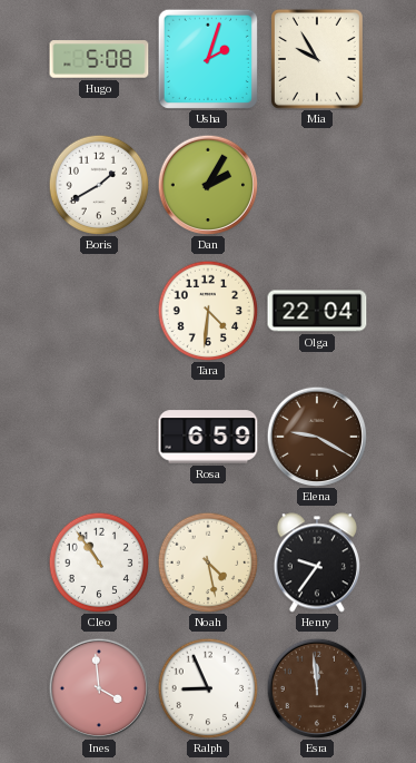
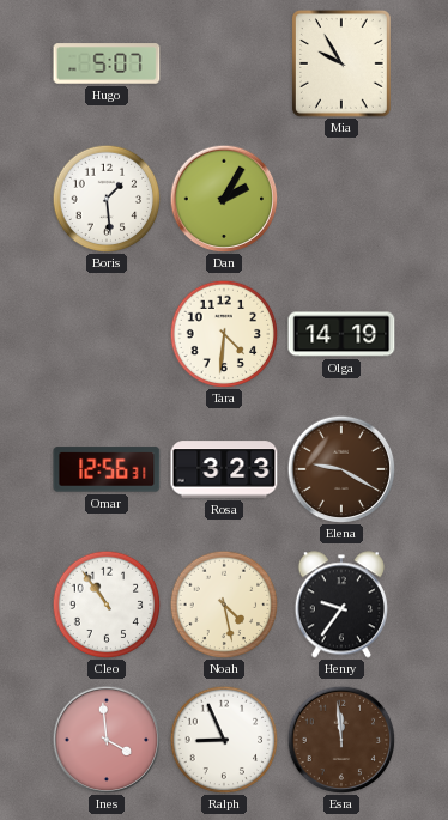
Hugo: 5:08 -> 5:07
Usha: 2:03 -> none
Boris: 1:40 -> 1:29
Olga: 22:04 -> 14:19
Omar: none -> 12:56
Rosa: 6:59 -> 3:23
